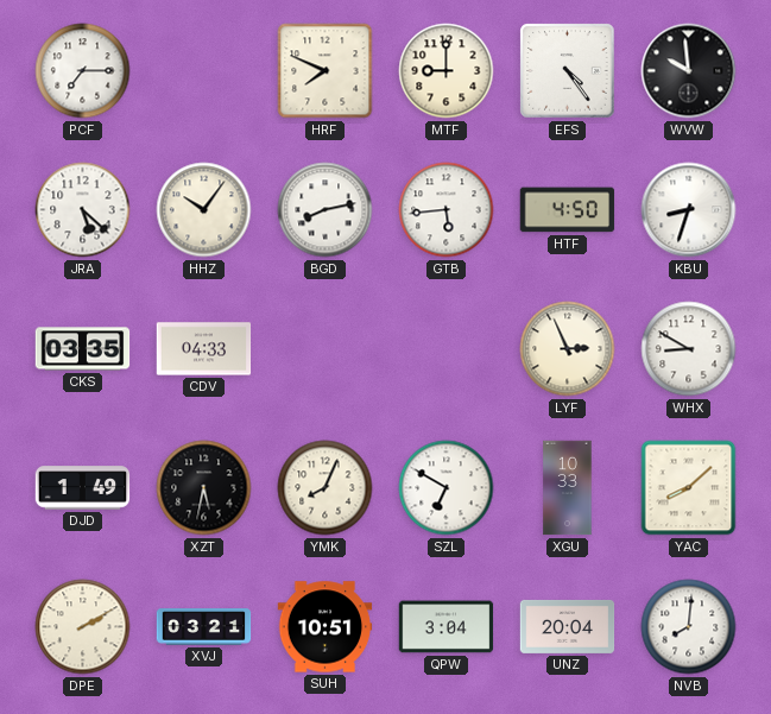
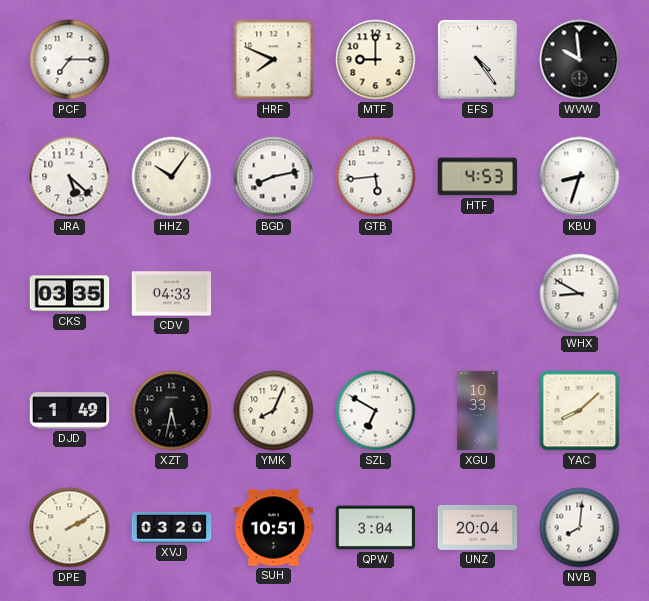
HTF: 4:50 -> 4:53
LYF: 2:56 -> none
XVJ: 03:21 -> 03:20
